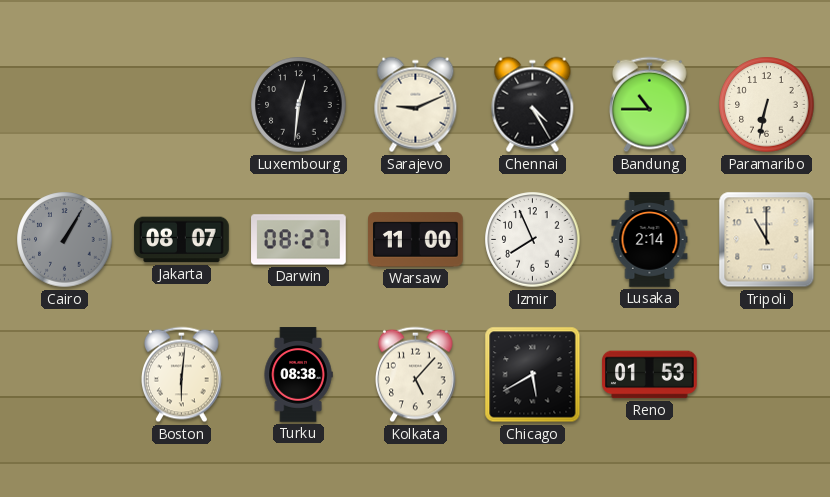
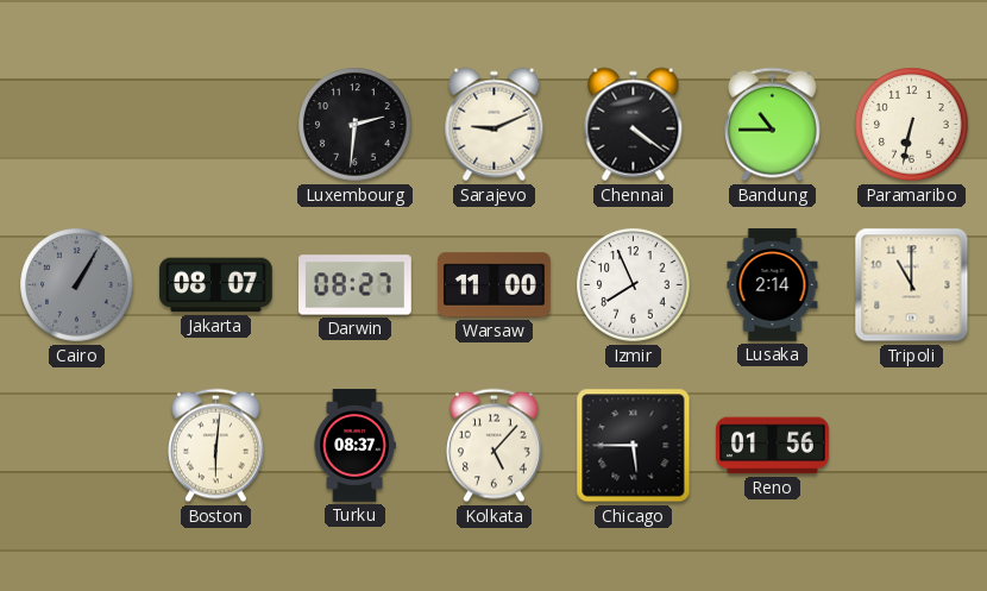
Luxembourg: 12:31 -> 2:31
Chennai: 4:25 -> 4:21
Turku: 08:38 -> 08:37
Chicago: 5:40 -> 5:45
Reno: 01:53 -> 01:56
